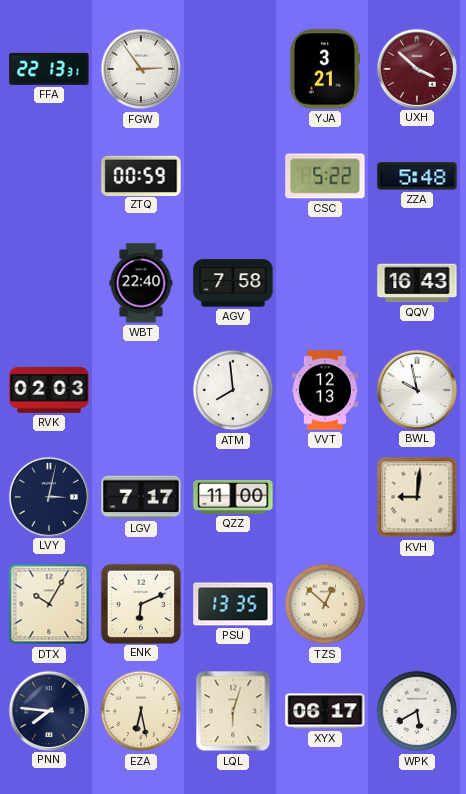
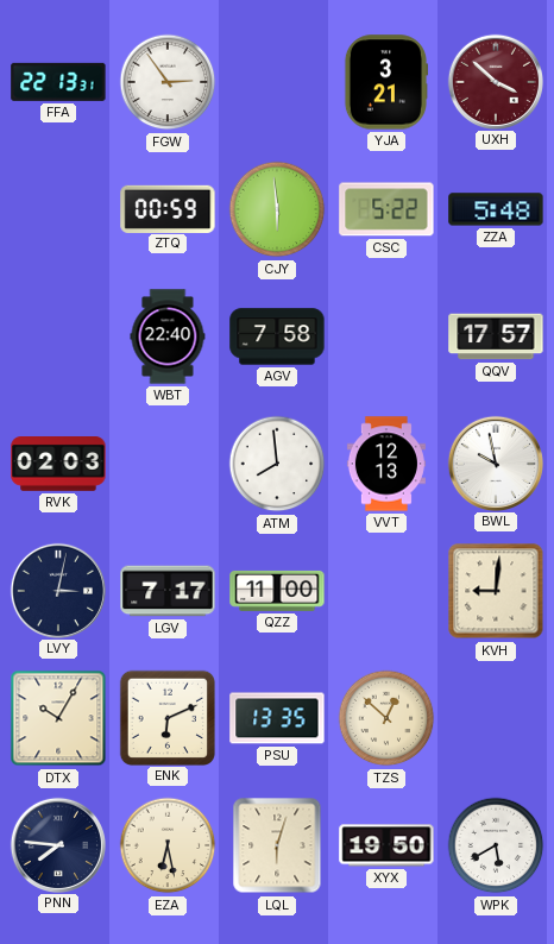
CJY: none -> 5:59
QQV: 16:43 -> 17:57
XYX: 06:17 -> 19:50
